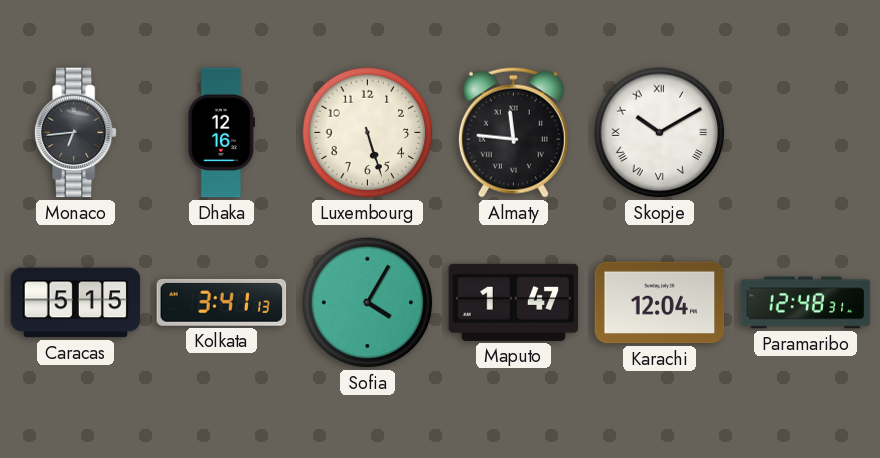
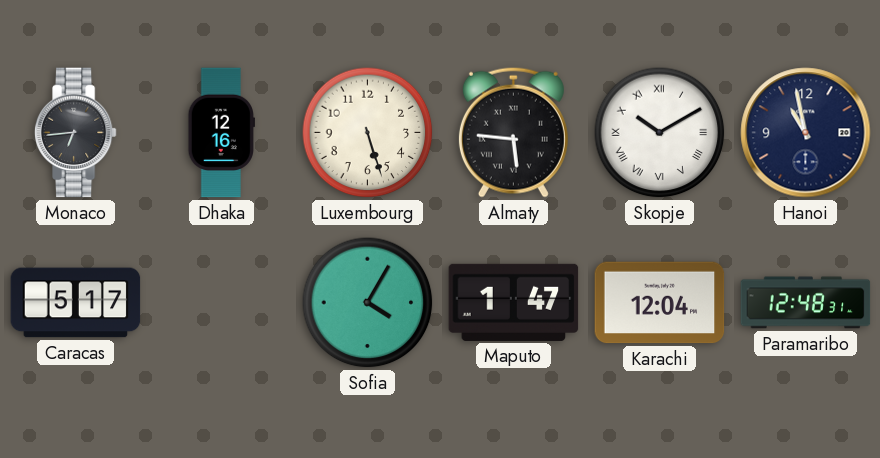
Almaty: 11:46 -> 5:46
Hanoi: none -> 10:58
Caracas: 5:15 -> 5:17
Kolkata: 3:41 -> none
